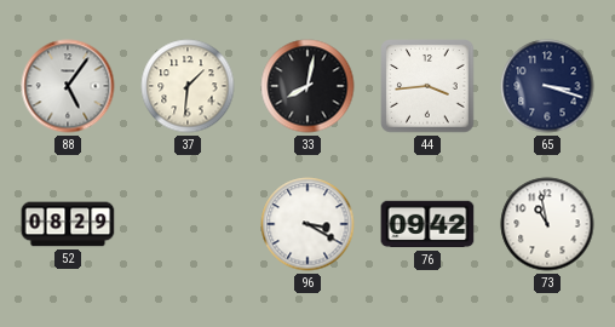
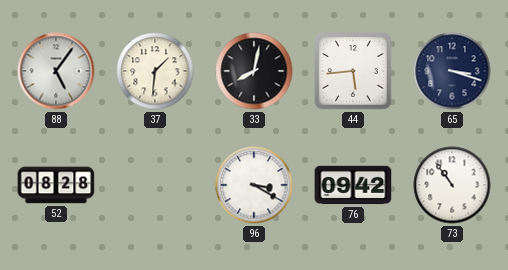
44: 3:44 -> 5:44
52: 08:29 -> 08:28
73: 10:58 -> 10:54
